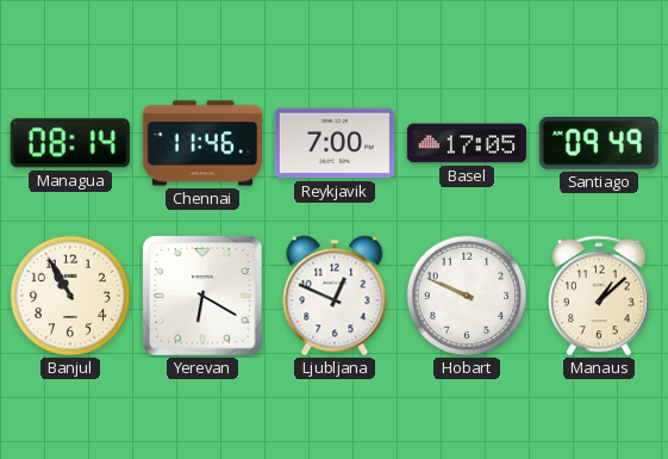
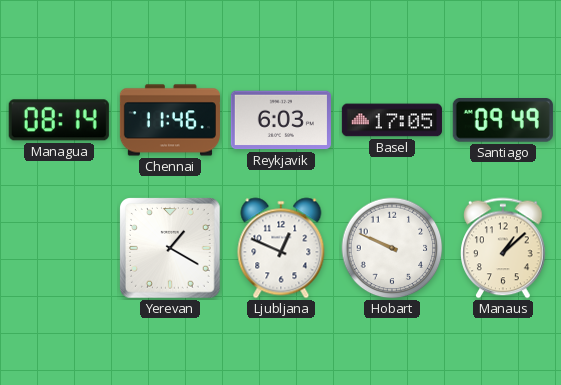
Reykjavik: 7:00 -> 6:03
Banjul: 10:55 -> none
Yerevan: 6:20 -> 1:20
